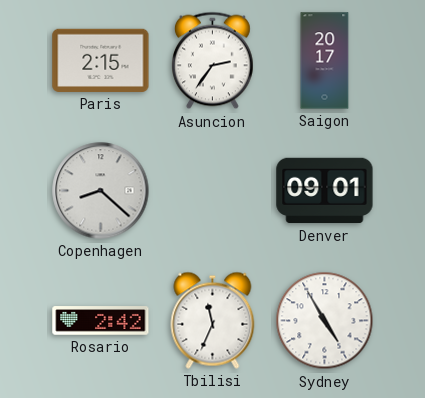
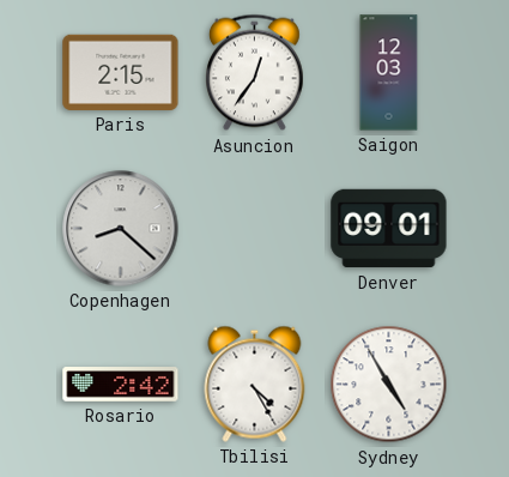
Asuncion: 2:36 -> 12:36
Saigon: 20:17 -> 12:03
Tbilisi: 11:34 -> 4:25
